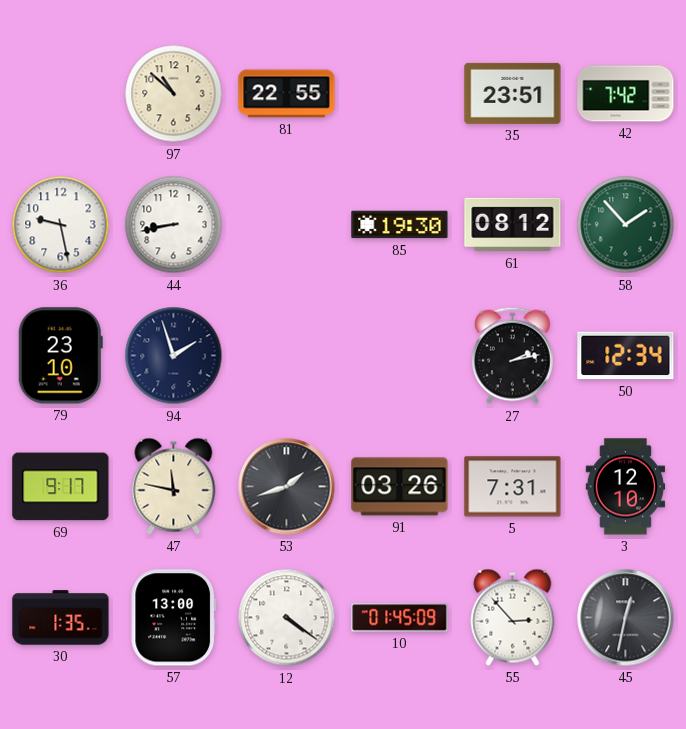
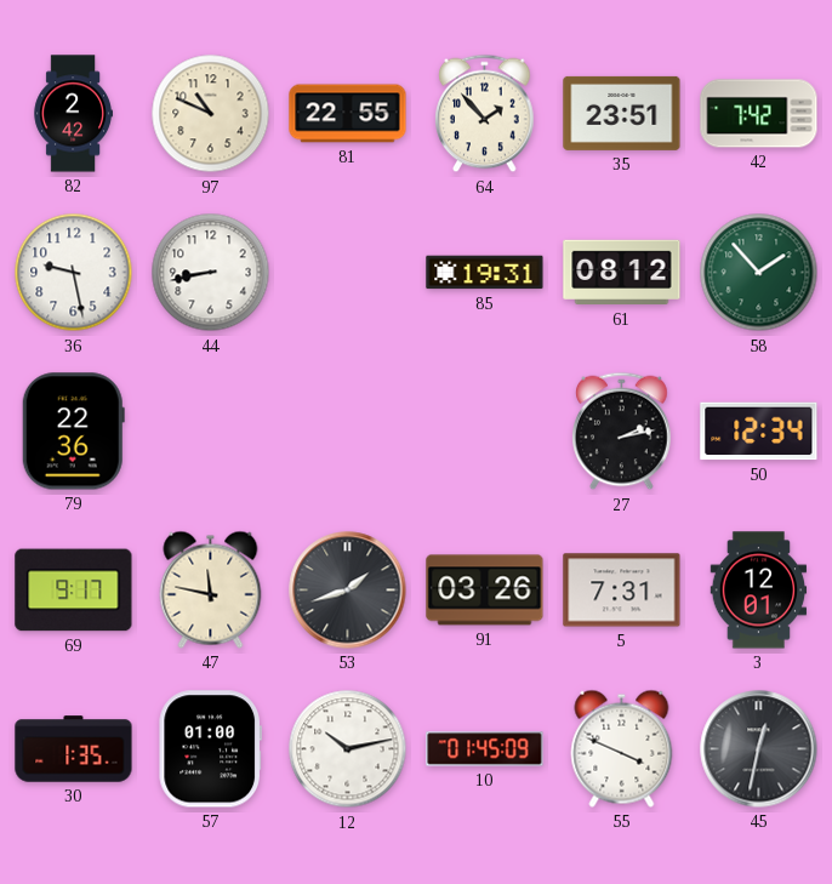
82: none -> 2:42
97: 10:52 -> 10:49
64: none -> 1:53
85: 19:30 -> 19:31
79: 23:10 -> 22:36
94: 1:57 -> none
3: 12:10 -> 12:01
57: 13:00 -> 01:00
12: 4:21 -> 10:13
55: 2:53 -> 3:49
